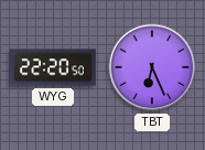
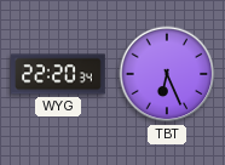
WYG: 22:20:50 -> 22:20:34
